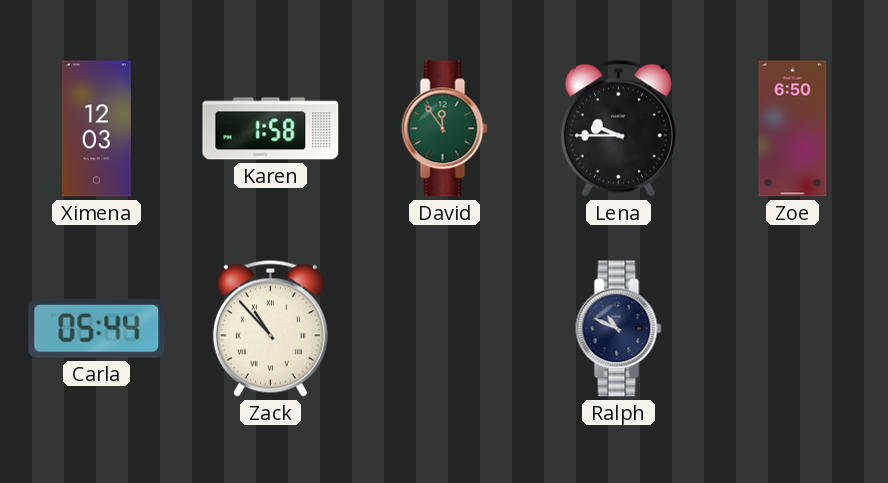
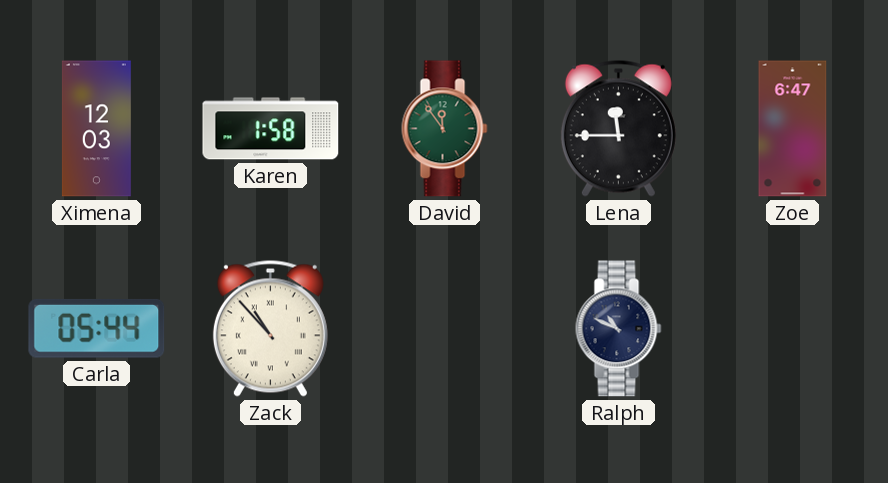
Lena: 9:45 -> 11:45
Zoe: 6:50 -> 6:47
